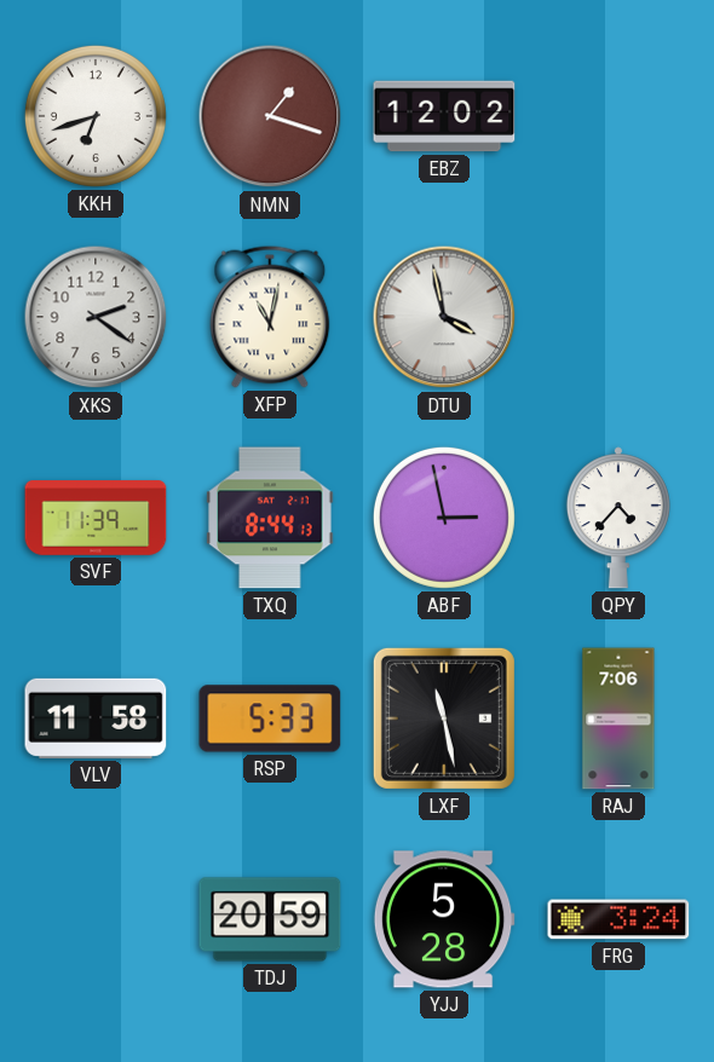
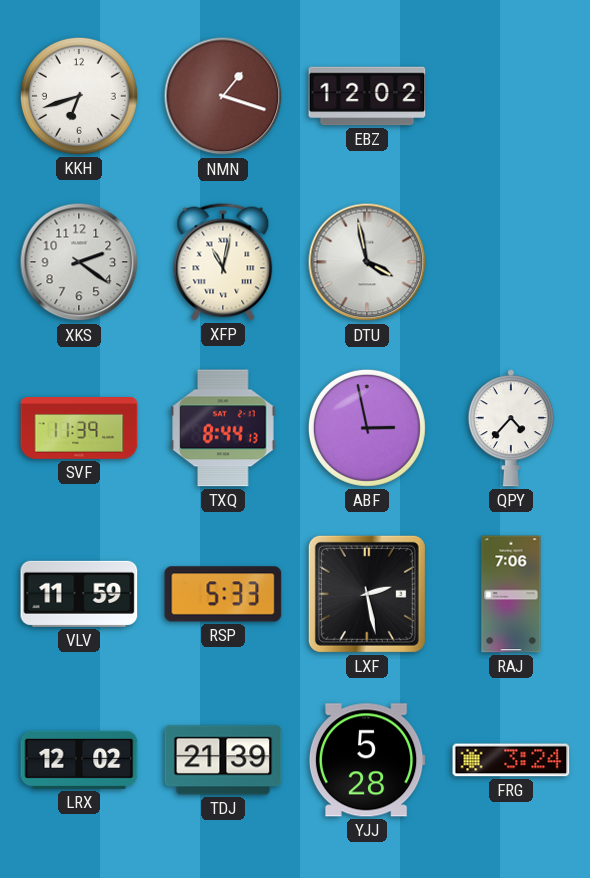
VLV: 11:58 -> 11:59
LXF: 11:28 -> 2:28
LRX: none -> 12:02
TDJ: 20:59 -> 21:39
